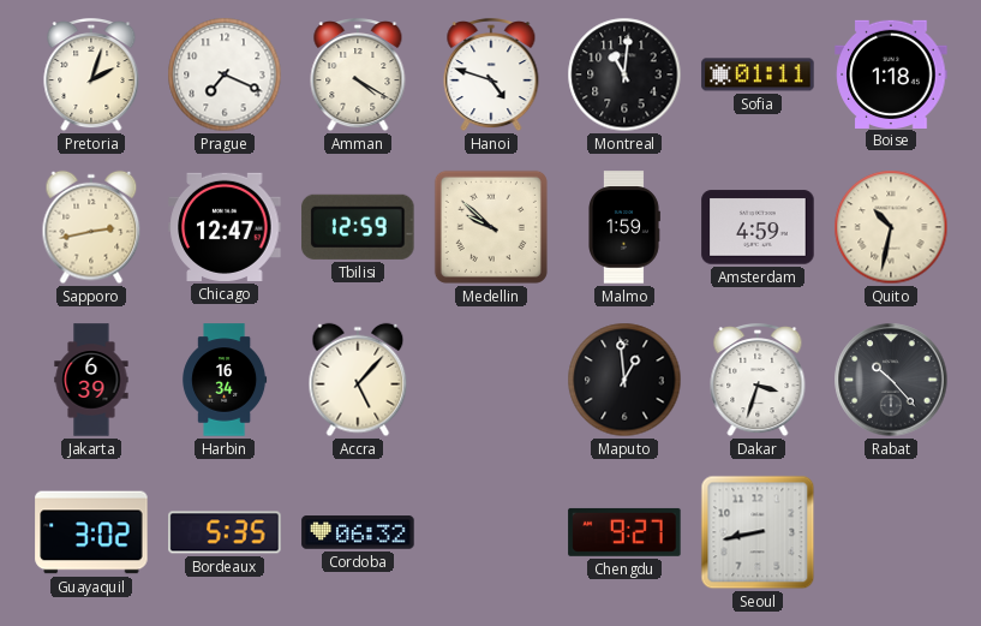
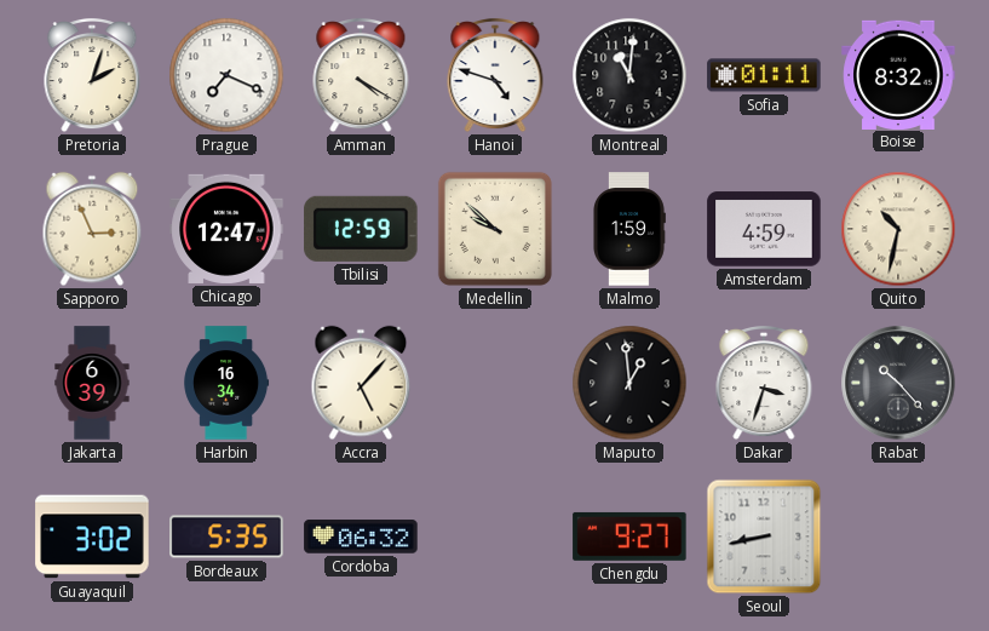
Boise: 1:18 -> 8:32
Sapporo: 2:43 -> 2:56
